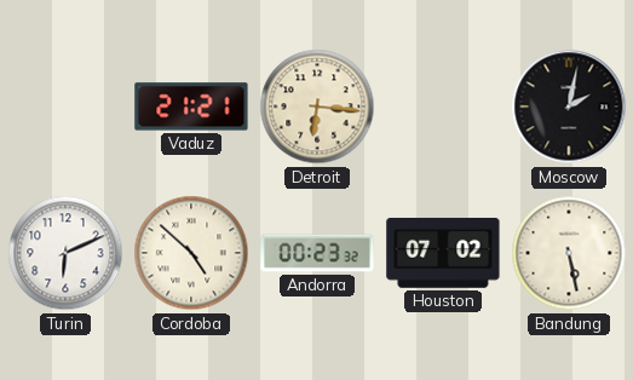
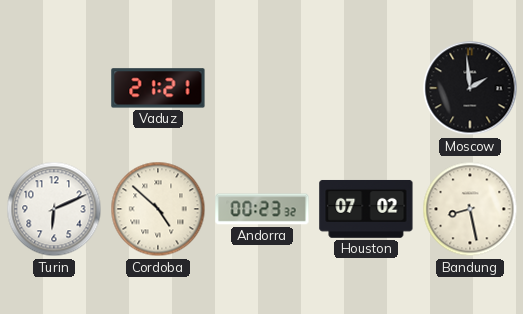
Detroit: 6:16 -> none
Moscow: 2:02 -> 1:59
Bandung: 5:28 -> 8:28
